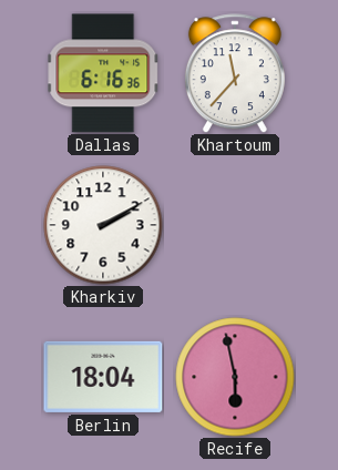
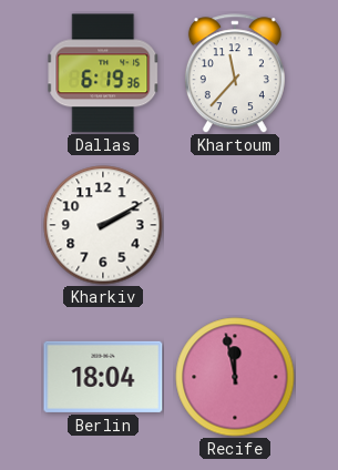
Dallas: 6:16 -> 6:19
Recife: 5:58 -> 11:58
